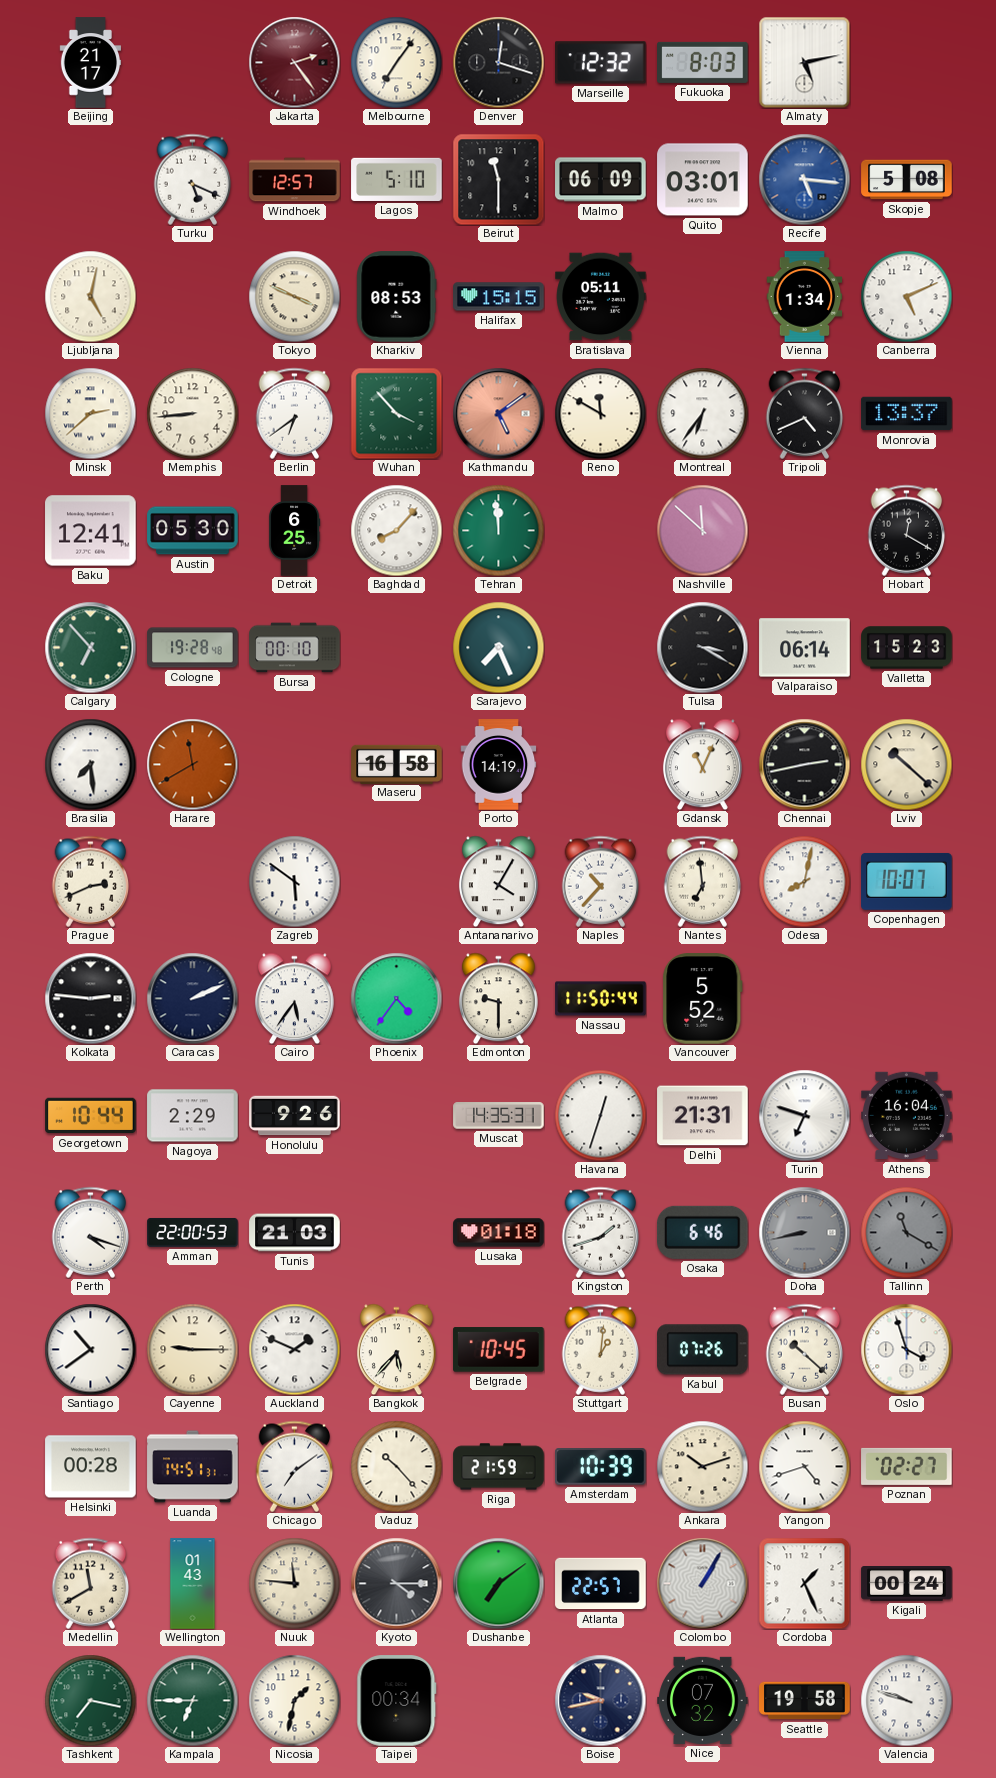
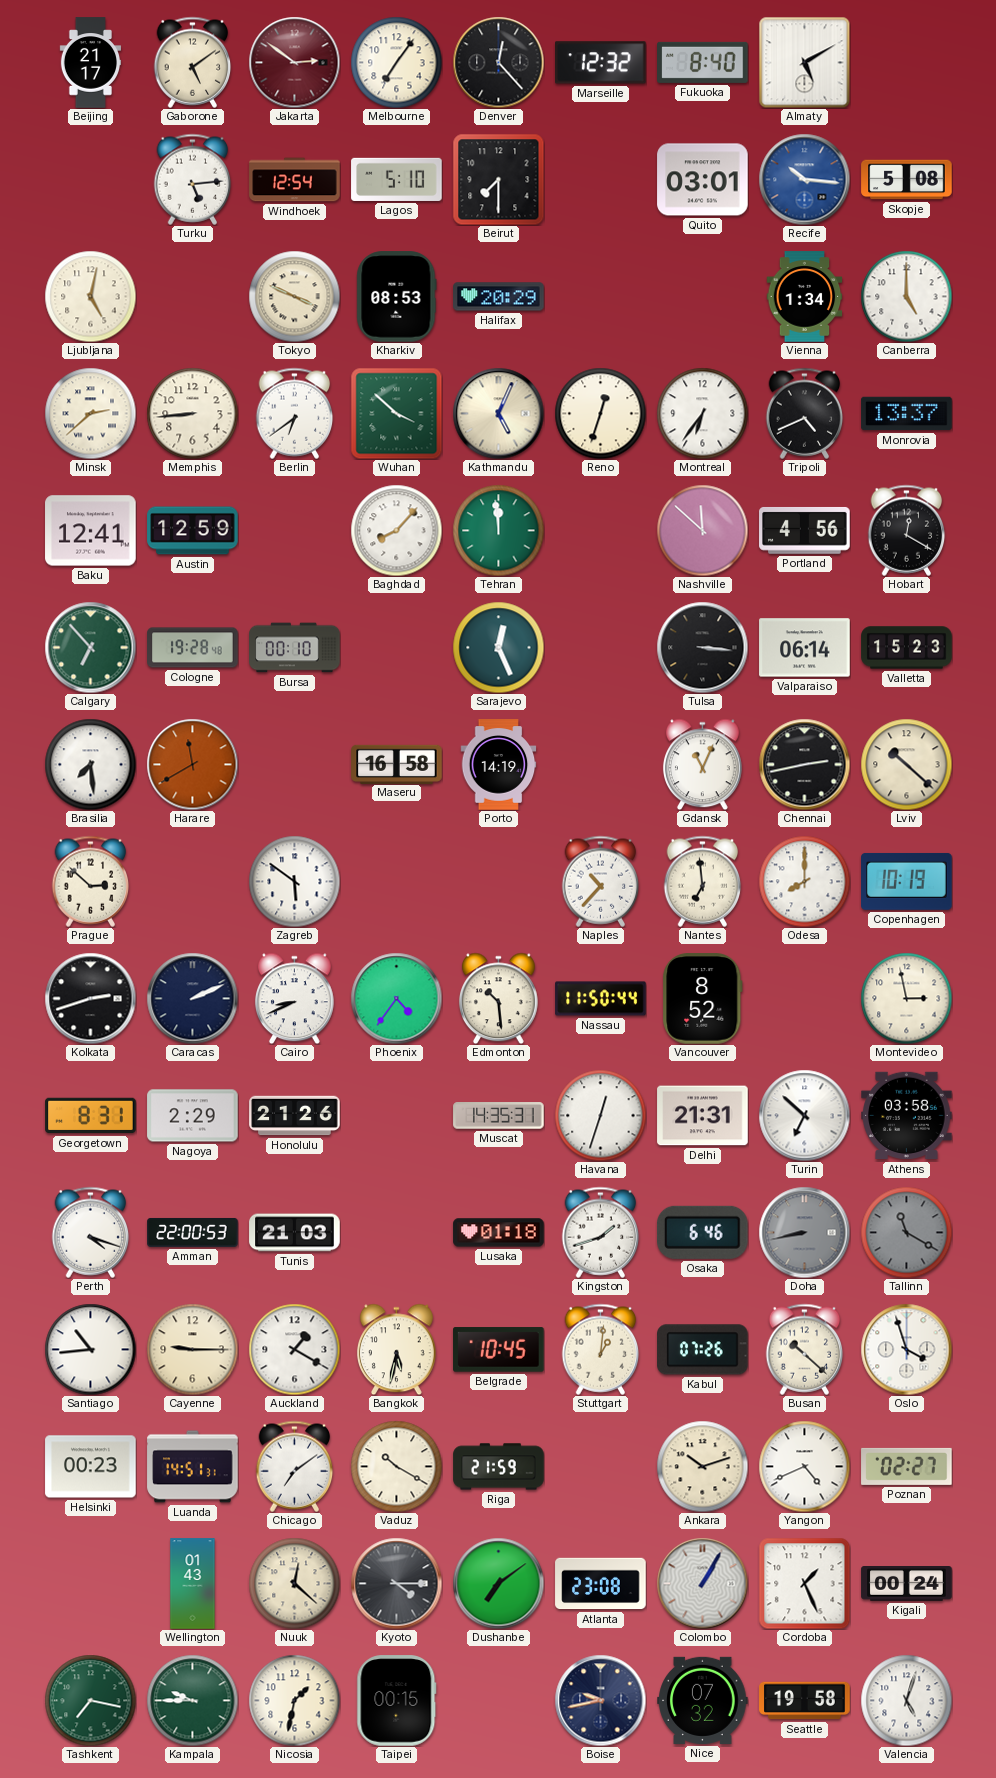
Gaborone: none -> 5:09
Jakarta: 2:24 -> 2:51
Denver: 12:18 -> 12:23
Fukuoka: 8:03 -> 8:40
Almaty: 5:13 -> 5:10
Turku: 5:19 -> 5:14
Windhoek: 12:57 -> 12:54
Beirut: 11:30 -> 7:30
Malmo: 06:09 -> none
Recife: 5:16 -> 10:16
Halifax: 15:15 -> 20:29
Bratislava: 05:11 -> none
Canberra: 5:11 -> 5:00
Wuhan: 3:53 -> 3:52
Kathmandu: 5:09 -> 5:04
Kathmandu dial: salmon -> cream
Reno: 11:50 -> 12:33
Austin: 05:30 -> 12:59
Detroit: 6:25 -> none
Portland: none -> 4:56
Sarajevo: 7:26 -> 12:26
Tulsa: 3:20 -> 3:16
Prague: 2:41 -> 2:52
Antananarivo: 4:05 -> none
Odesa: 8:02 -> 8:00
Copenhagen: 10:07 -> 10:19
Kolkata: 2:46 -> 2:42
Cairo: 5:36 -> 8:41
Edmonton: 9:30 -> 10:29
Vancouver: 5:52 -> 8:52
Montevideo: none -> 2:58
Georgetown: 10:44 -> 8:31
Honolulu: 9:26 -> 21:26
Turin: 6:48 -> 6:52
Athens: 16:04 -> 03:58
Santiago: 10:39 -> 10:44
Auckland: 1:49 -> 1:20
Bangkok: 5:37 -> 5:32
Helsinki: 00:28 -> 00:23
Vaduz: 10:23 -> 10:20
Amsterdam: 10:39 -> none
Yangon: 4:42 -> 4:41
Medellin: 11:40 -> none
Nuuk: 11:46 -> 12:22
Atlanta: 22:57 -> 23:08
Kampala: 6:45 -> 9:45
Taipei: 00:34 -> 00:15
Valencia: 9:48 -> 5:03
